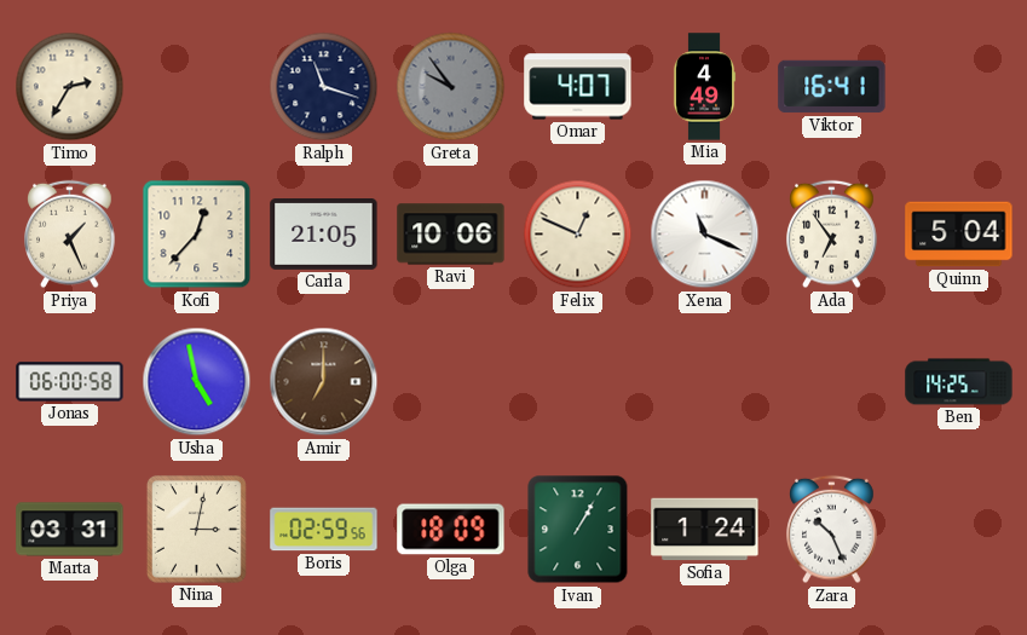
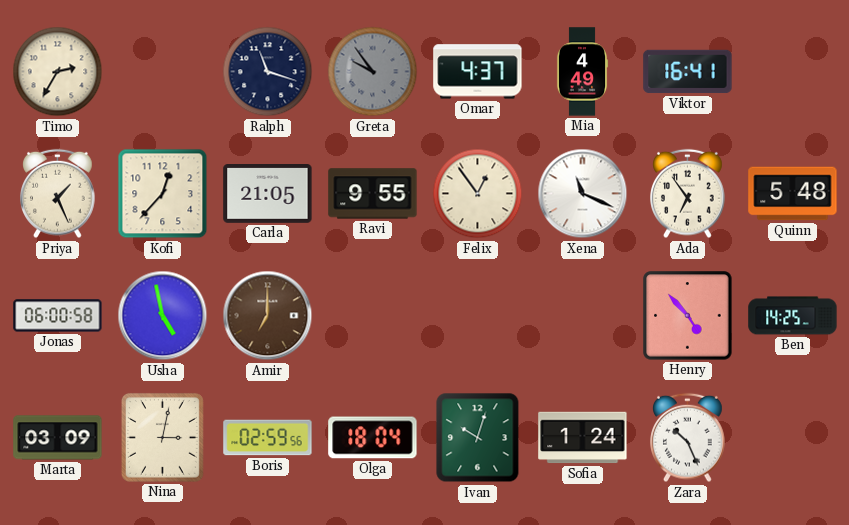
Omar: 4:07 -> 4:37
Ravi: 10:06 -> 9:55
Felix: 12:49 -> 12:54
Quinn: 5:04 -> 5:48
Henry: none -> 4:53
Marta: 03:31 -> 03:09
Olga: 18:09 -> 18:04
Ivan: 1:05 -> 10:03
